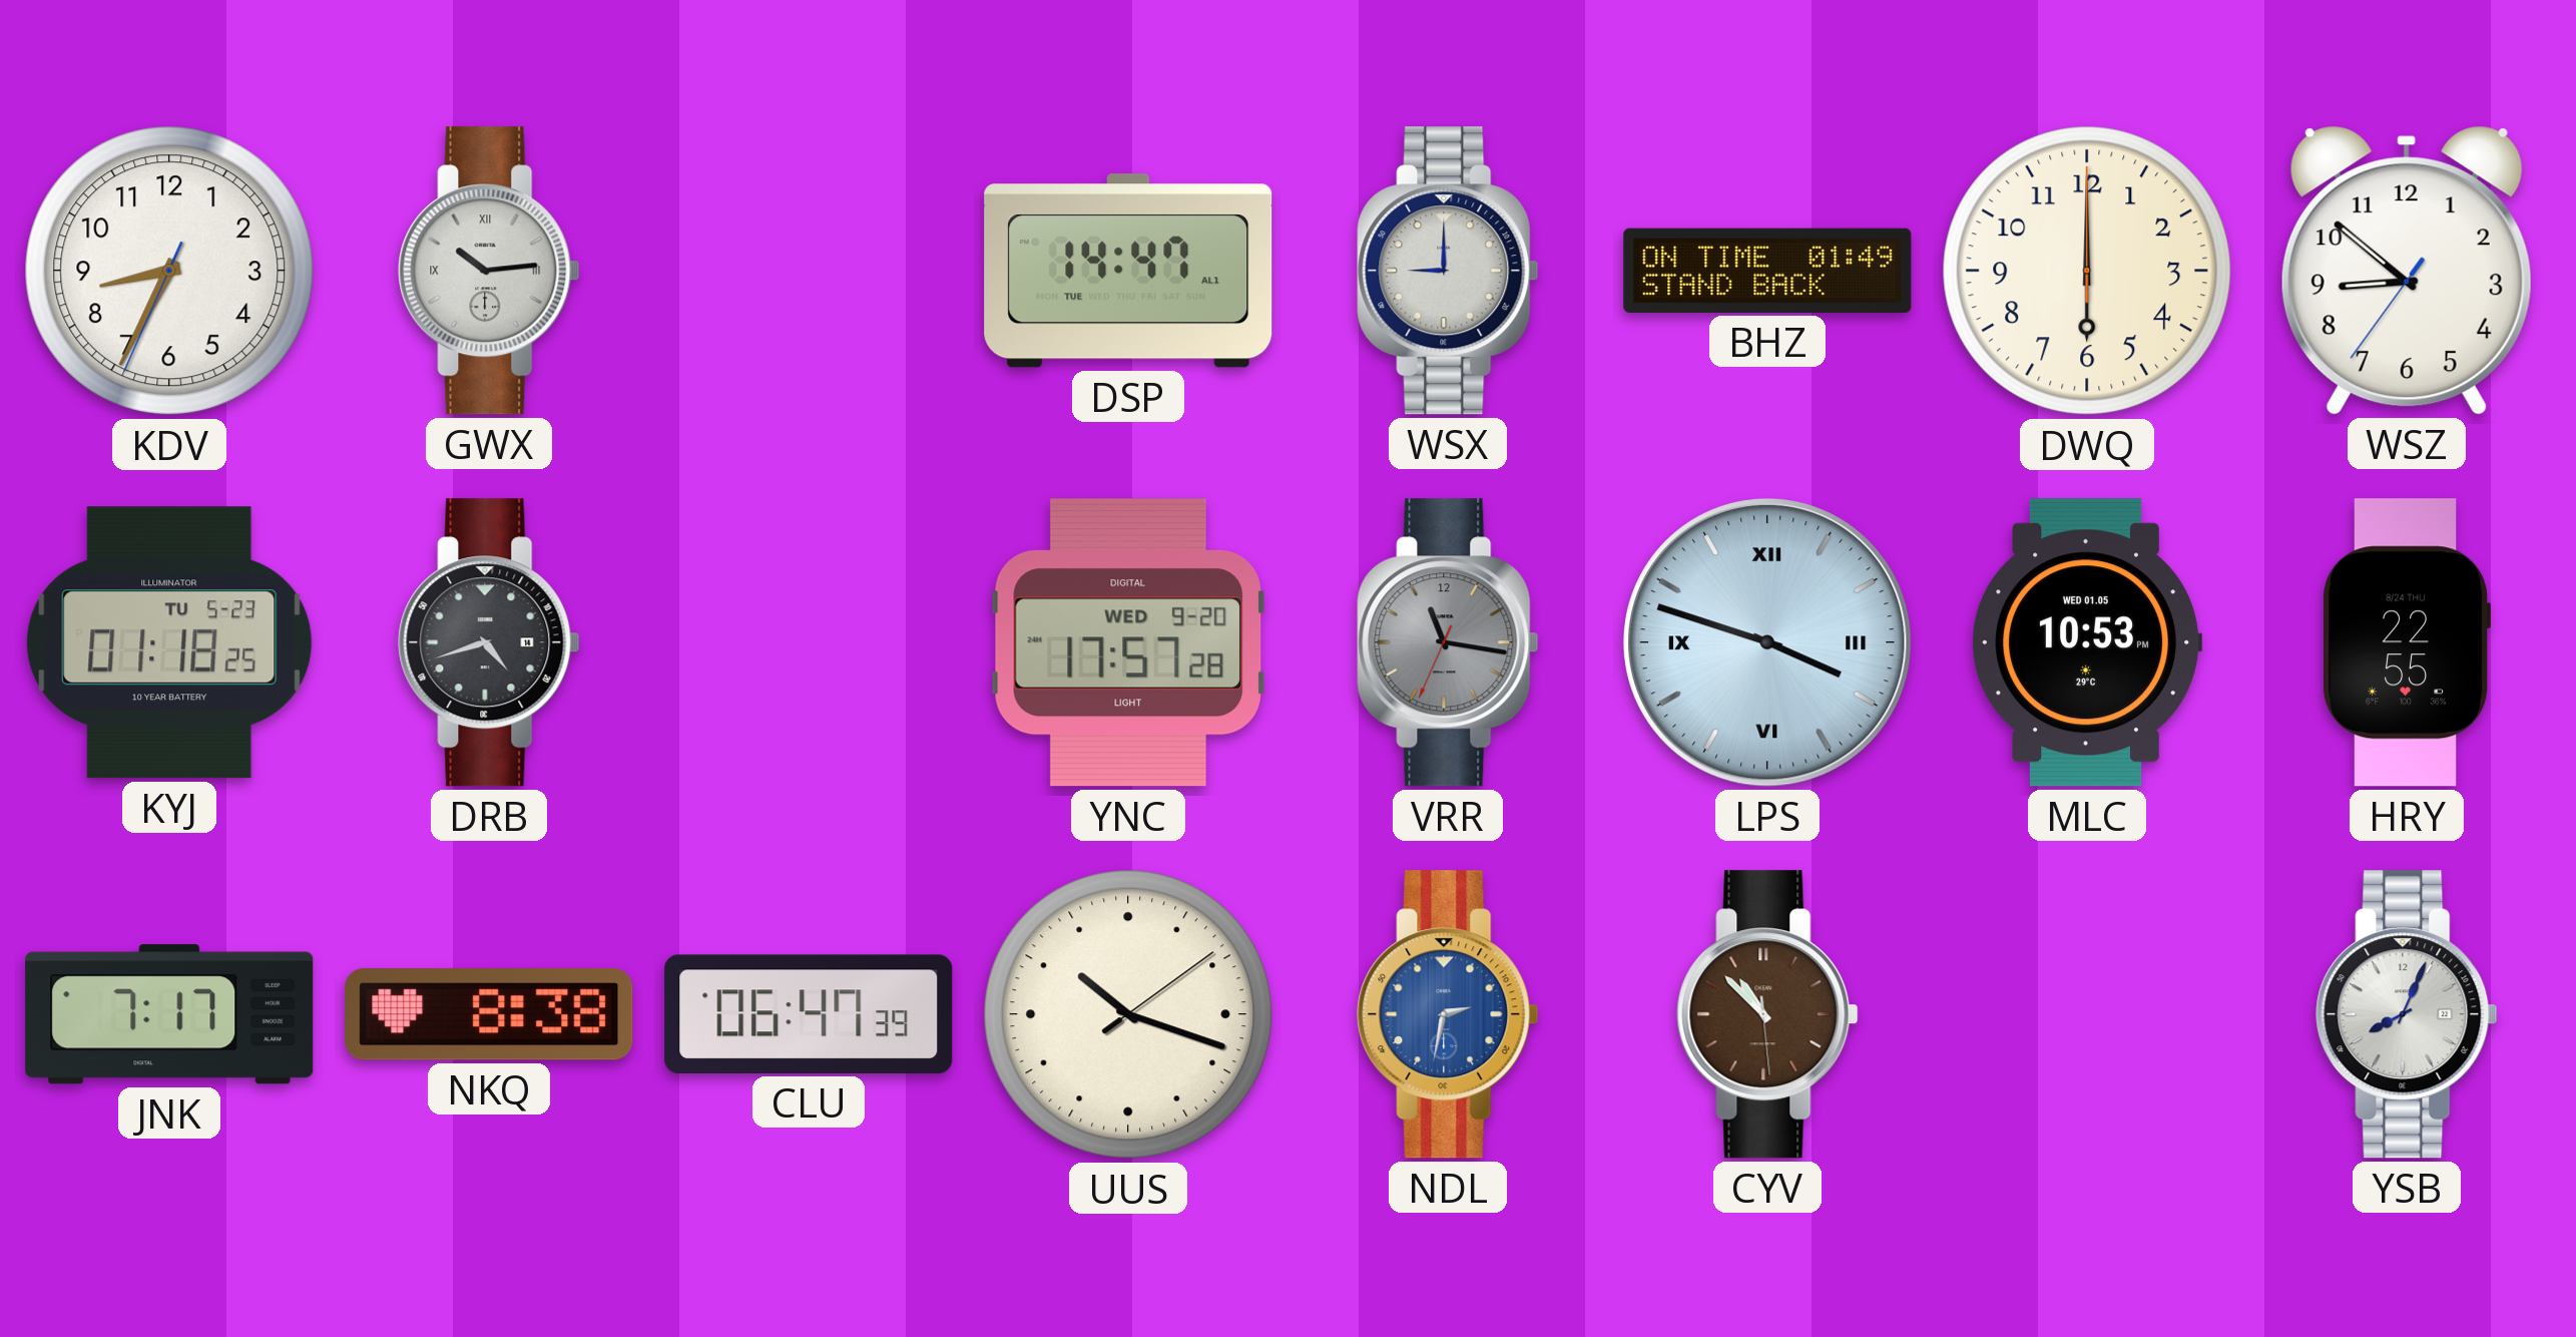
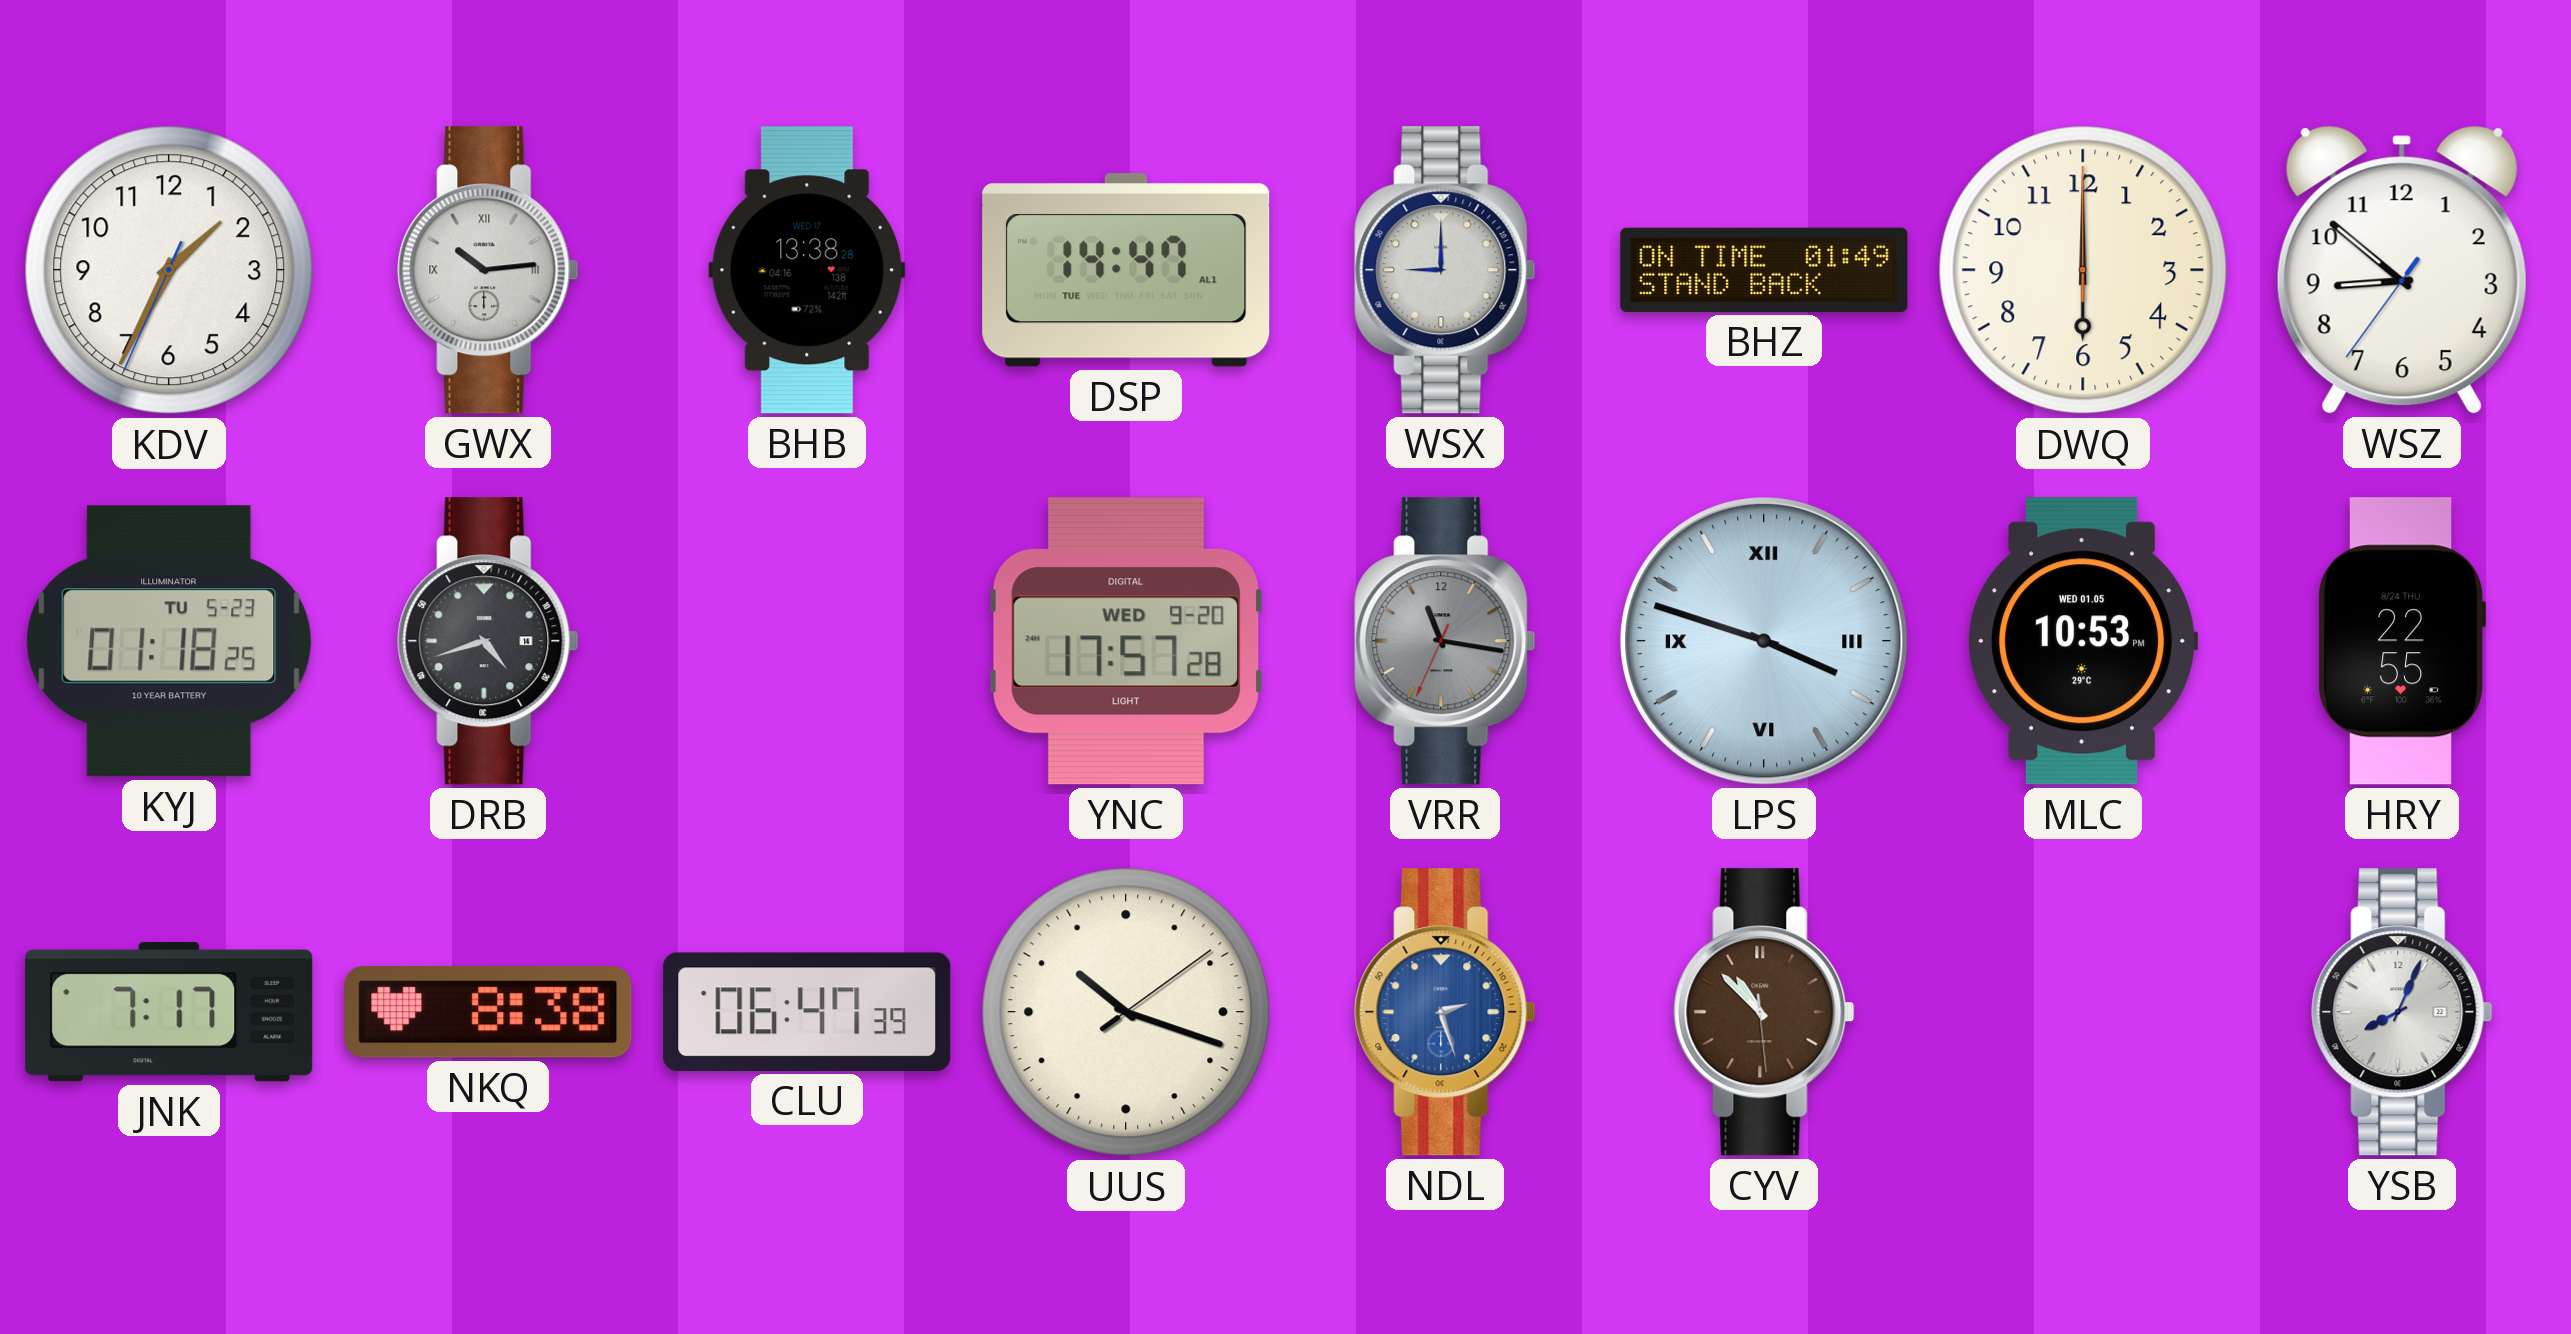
KDV: 8:34 -> 1:34
BHB: none -> 13:38
NDL: 2:32 -> 2:27
